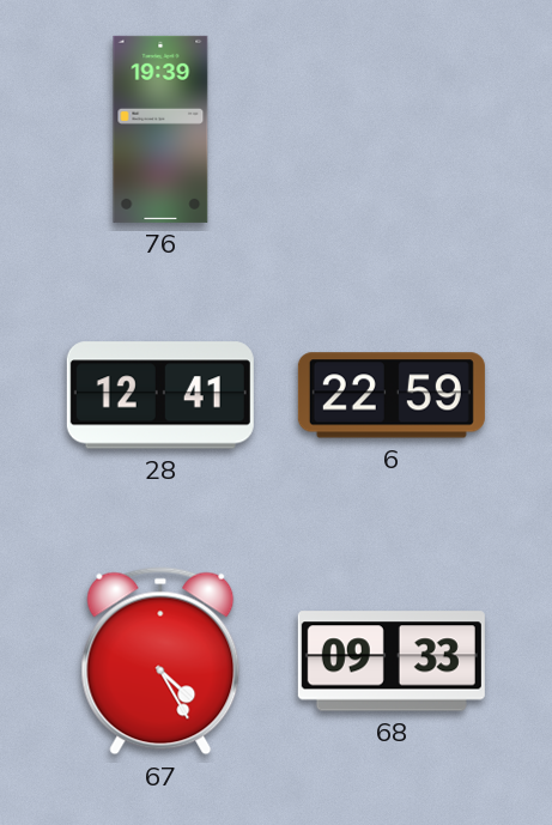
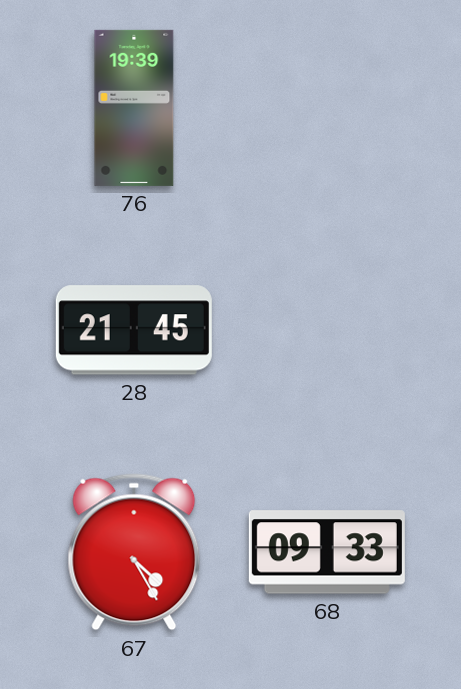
28: 12:41 -> 21:45
6: 22:59 -> none
